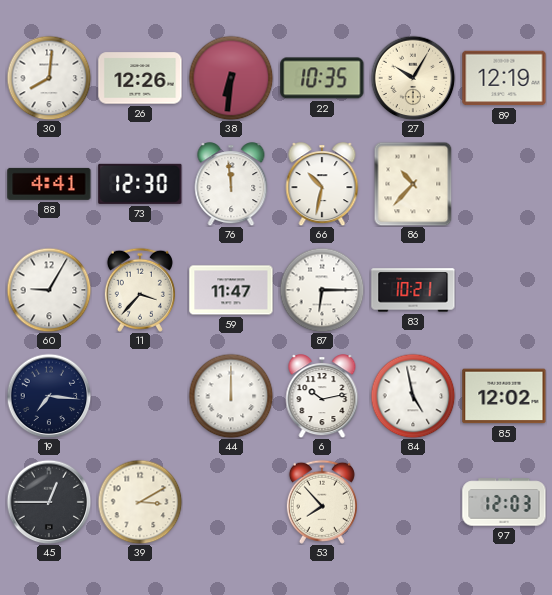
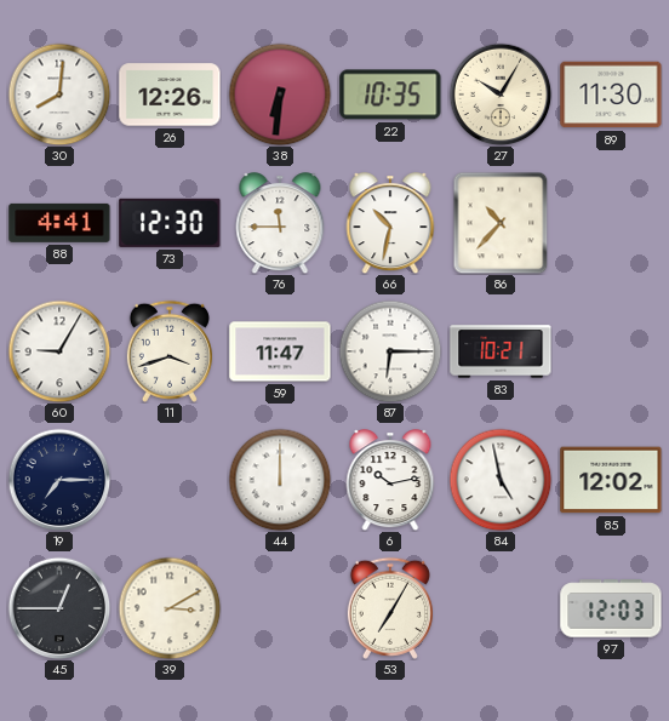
89: 12:19 -> 11:30
76: 11:59 -> 11:45
11: 3:37 -> 3:42
19: 7:16 -> 7:15
53: 7:53 -> 7:05
